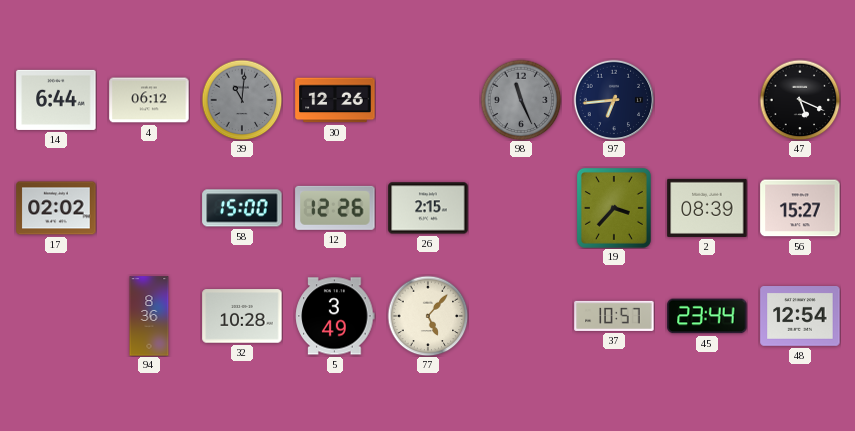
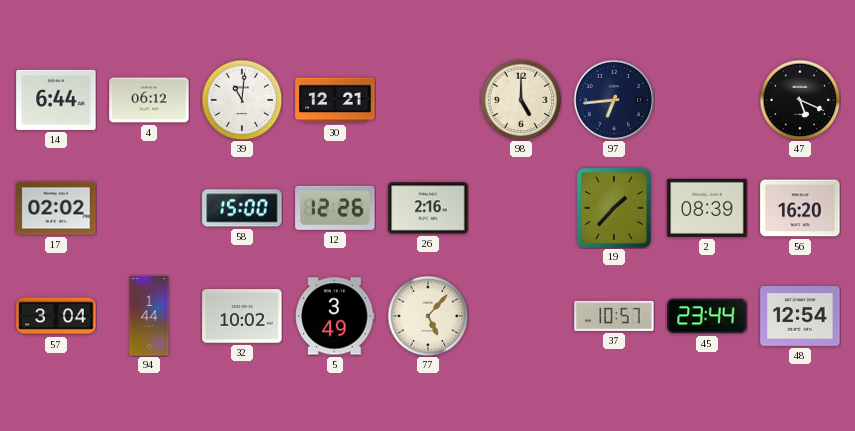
39 dial: grey -> white
30: 12:26 -> 12:21
98: 11:26 -> 5:00
98 dial: grey -> cream
26: 2:15 -> 2:16
19: 3:37 -> 1:37
56: 15:27 -> 16:20
57: none -> 3:04
94: 8:36 -> 1:44
32: 10:28 -> 10:02
